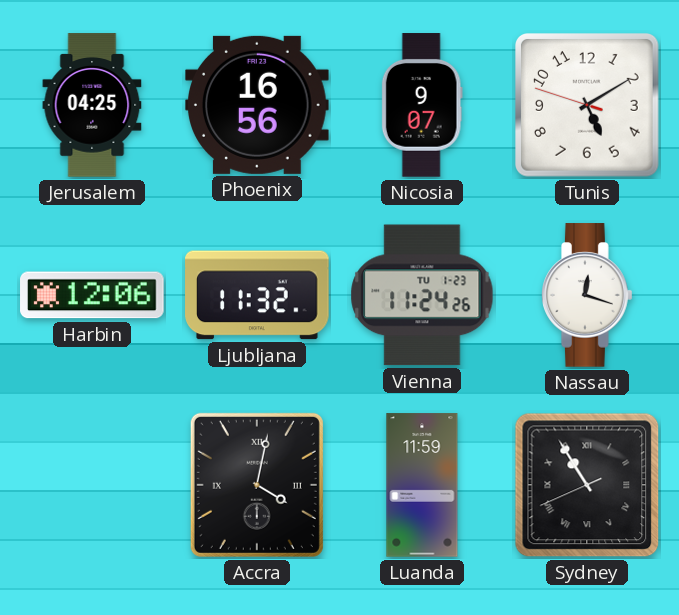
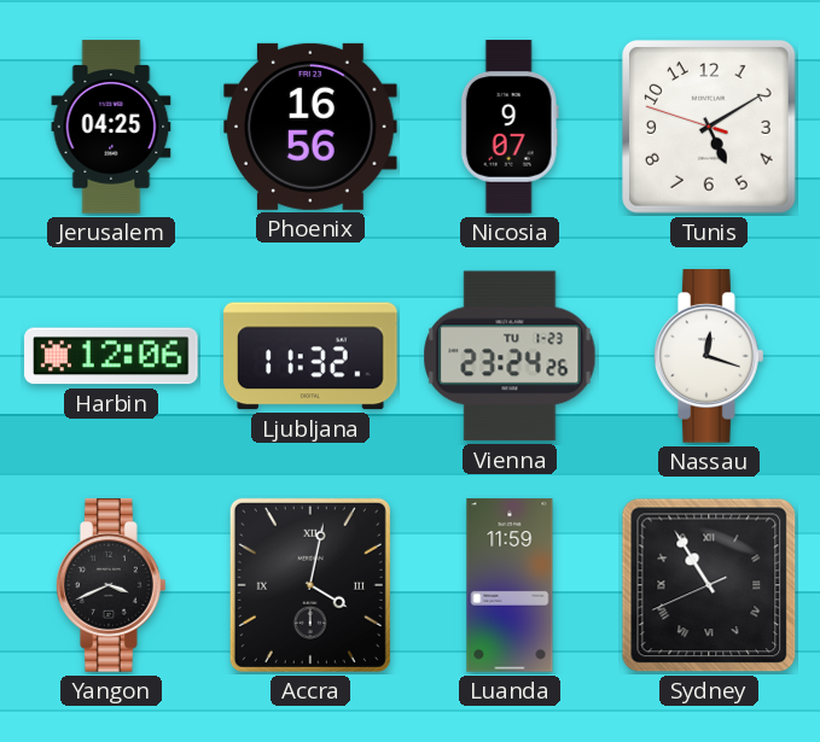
Vienna: 11:24 -> 23:24
Yangon: none -> 3:41
